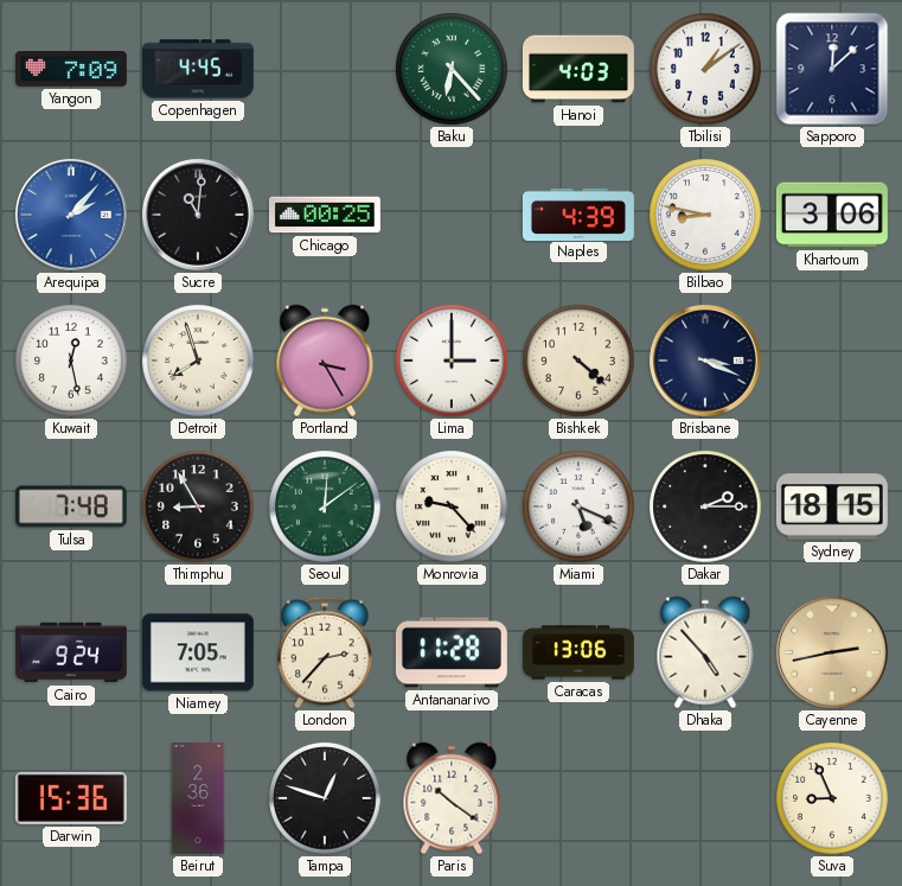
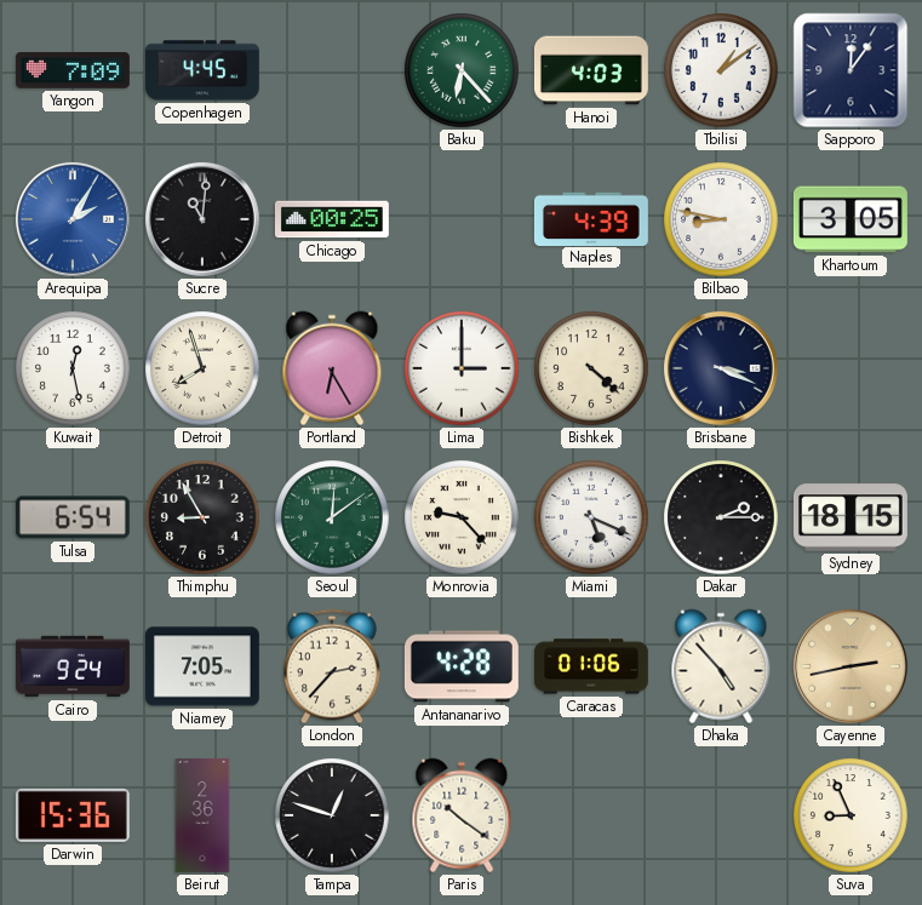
Sapporo: 12:08 -> 12:06
Arequipa: 2:07 -> 2:05
Khartoum: 3:06 -> 3:05
Portland: 3:25 -> 6:25
Tulsa: 7:48 -> 6:54
Antananarivo: 11:28 -> 4:28
Caracas: 13:06 -> 01:06
